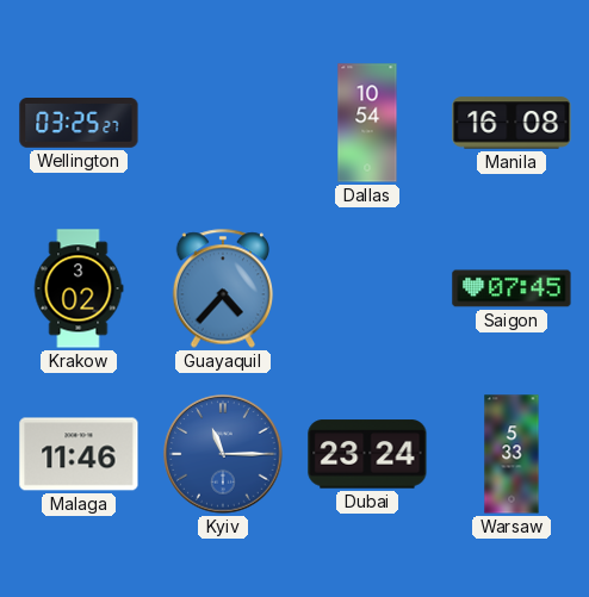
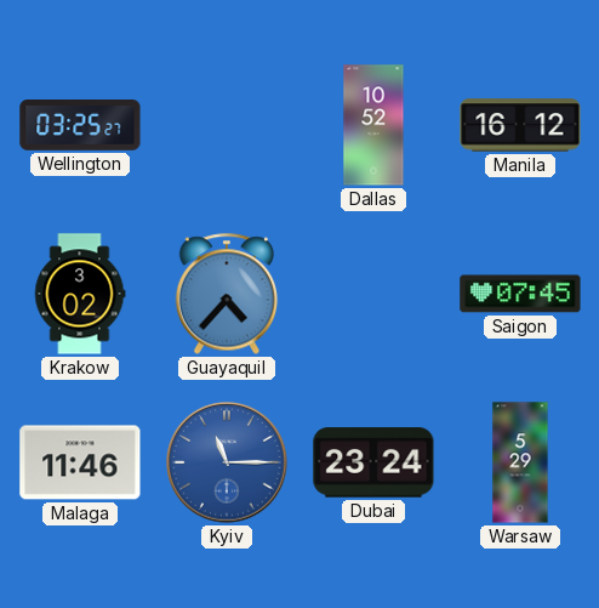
Dallas: 10:54 -> 10:52
Manila: 16:08 -> 16:12
Warsaw: 5:33 -> 5:29
